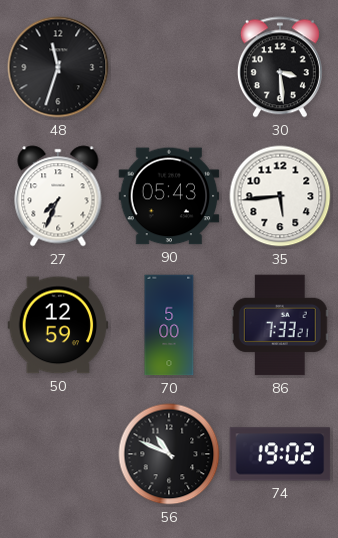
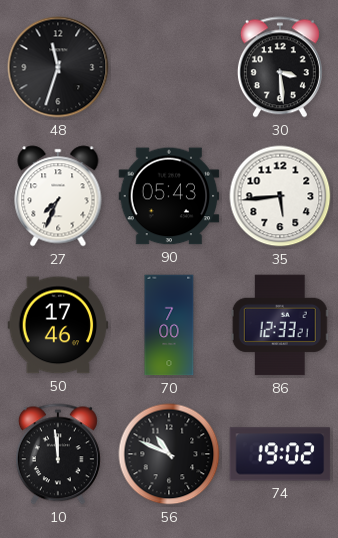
50: 12:59 -> 17:46
70: 5:00 -> 7:00
86: 7:33 -> 12:33
10: none -> 11:59
